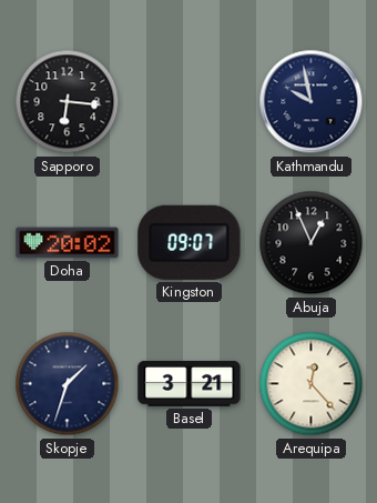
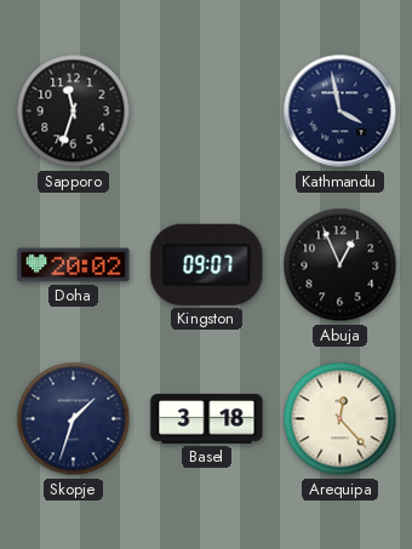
Sapporo: 6:16 -> 11:33
Kathmandu: 9:58 -> 3:58
Basel: 3:21 -> 3:18
